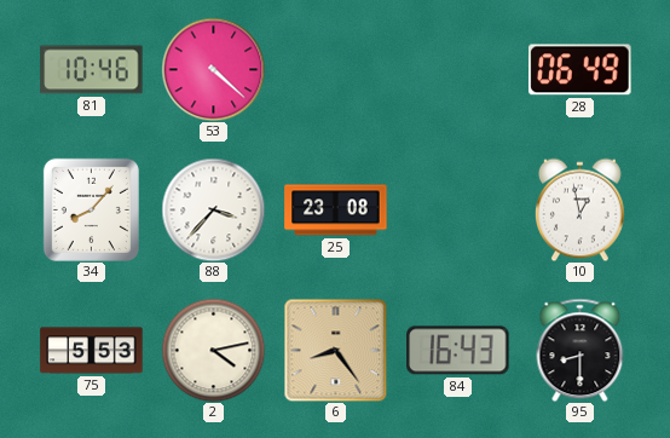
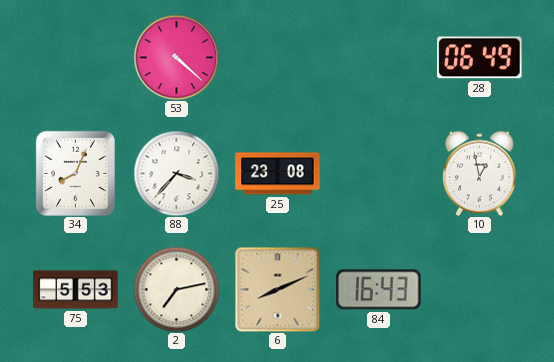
81: 10:46 -> none
34: 8:07 -> 8:04
2: 4:13 -> 7:13
6: 8:24 -> 8:11
95: 8:30 -> none
